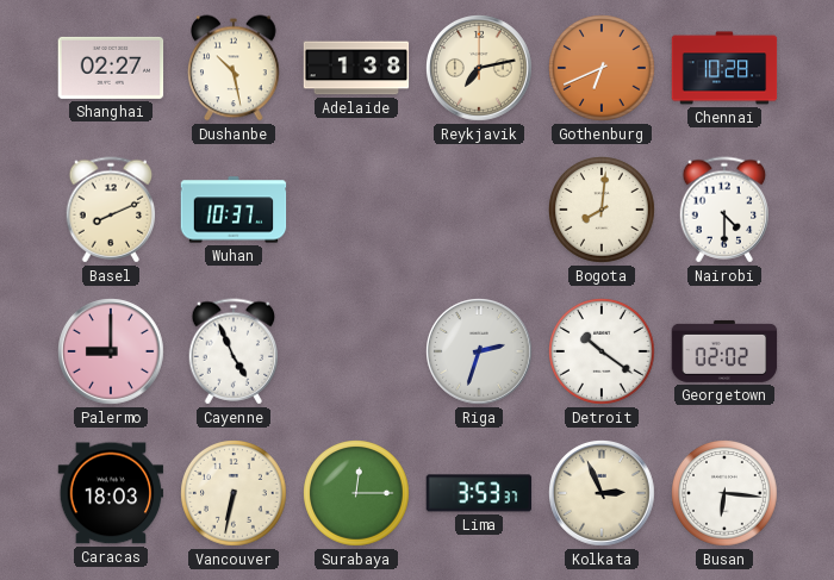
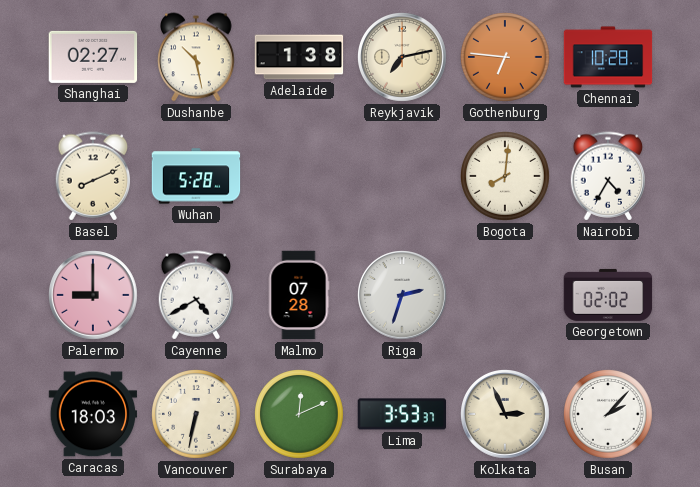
Gothenburg: 6:41 -> 6:46
Wuhan: 10:37 -> 5:28
Nairobi: 4:30 -> 4:35
Cayenne: 4:56 -> 4:40
Malmo: none -> 07:28
Detroit: 10:21 -> none
Surabaya: 12:15 -> 12:11
Busan: 6:16 -> 2:07
